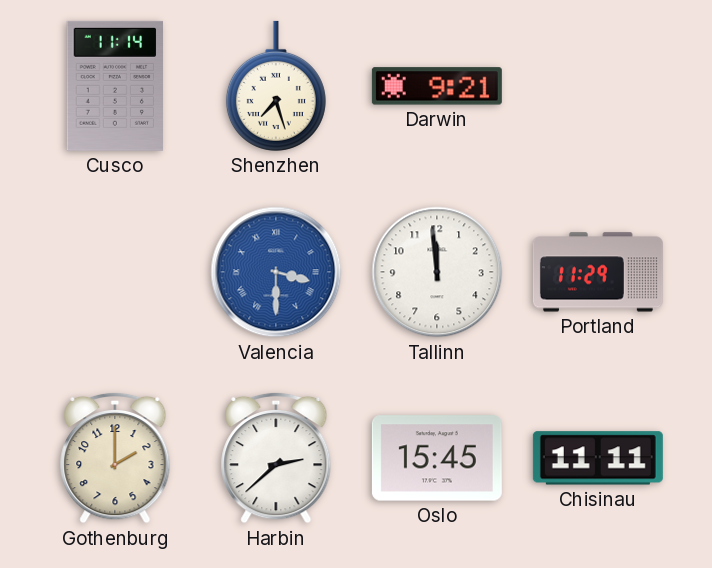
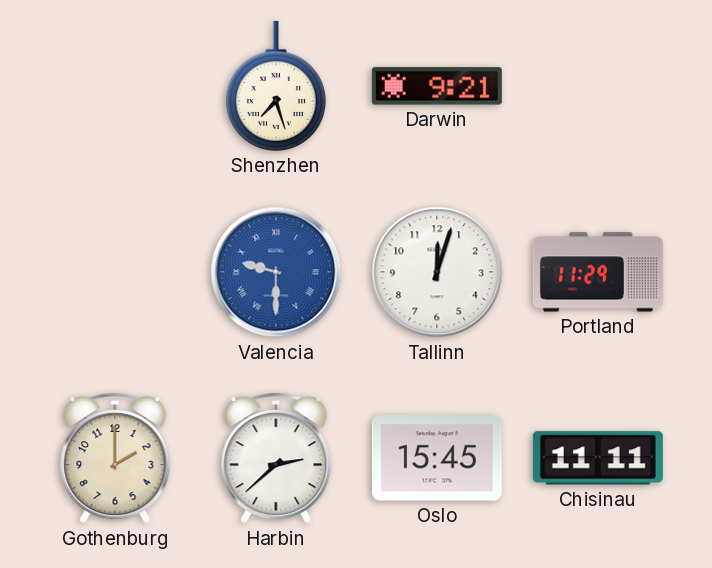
Cusco: 11:14 -> none
Valencia: 3:30 -> 9:30
Tallinn: 11:59 -> 12:03
